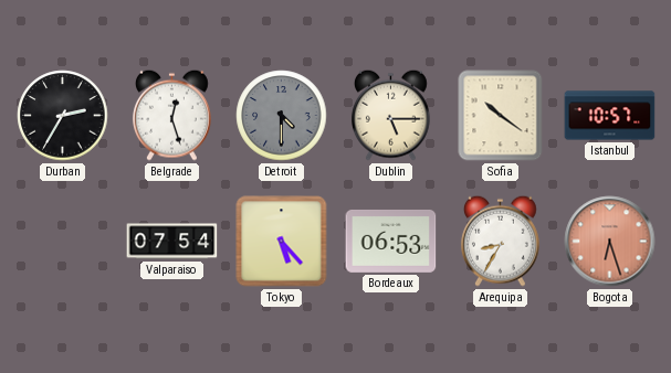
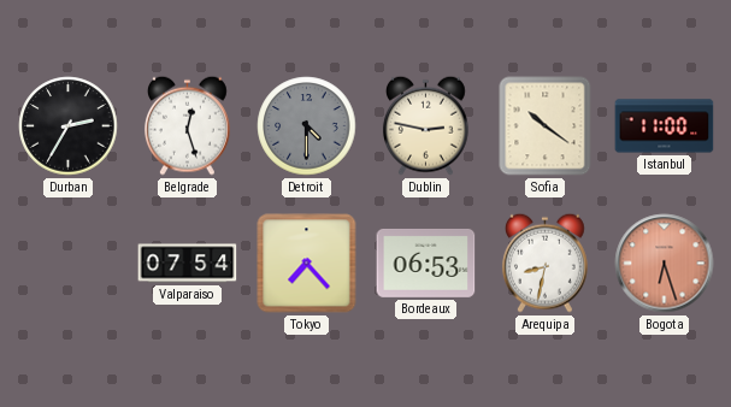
Dublin: 5:15 -> 2:47
Istanbul: 10:57 -> 11:00
Tokyo: 5:23 -> 7:23
Arequipa: 8:35 -> 8:32
